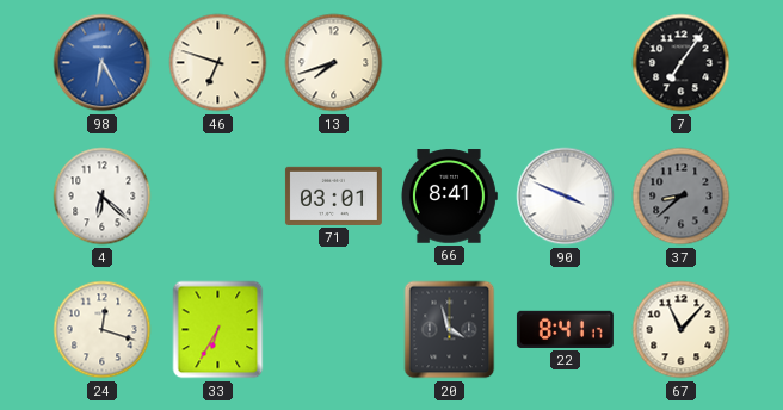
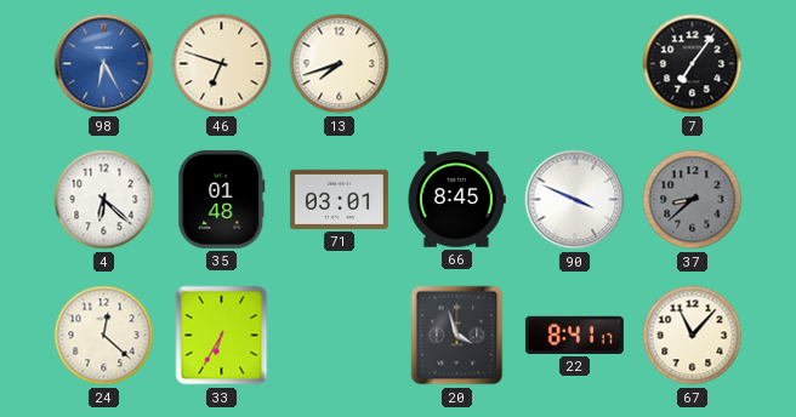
35: none -> 01:48
66: 8:41 -> 8:45
24: 12:18 -> 12:22
